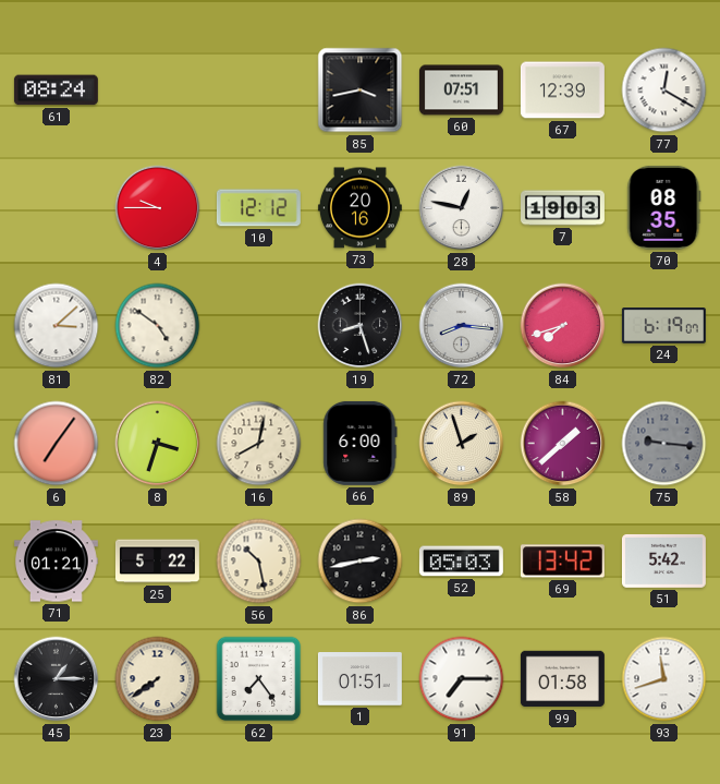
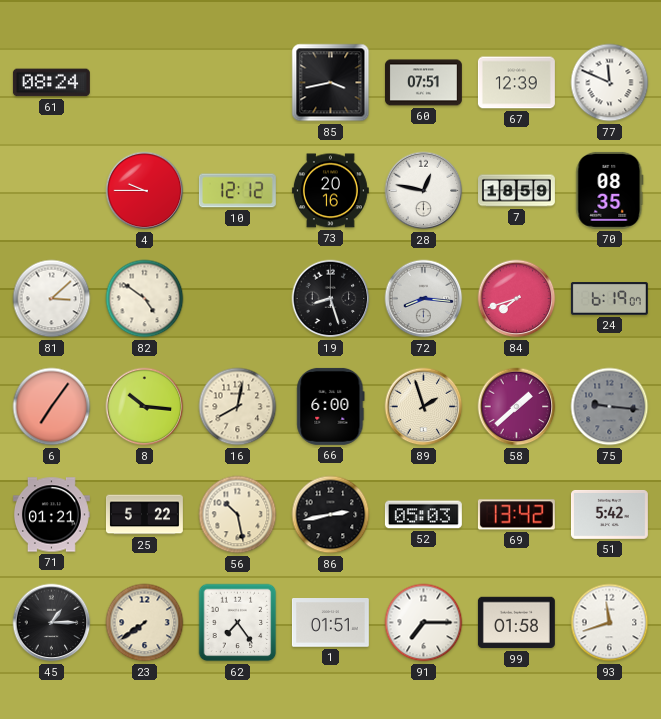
77: 12:20 -> 11:49
7: 19:03 -> 18:59
8: 3:33 -> 10:16
